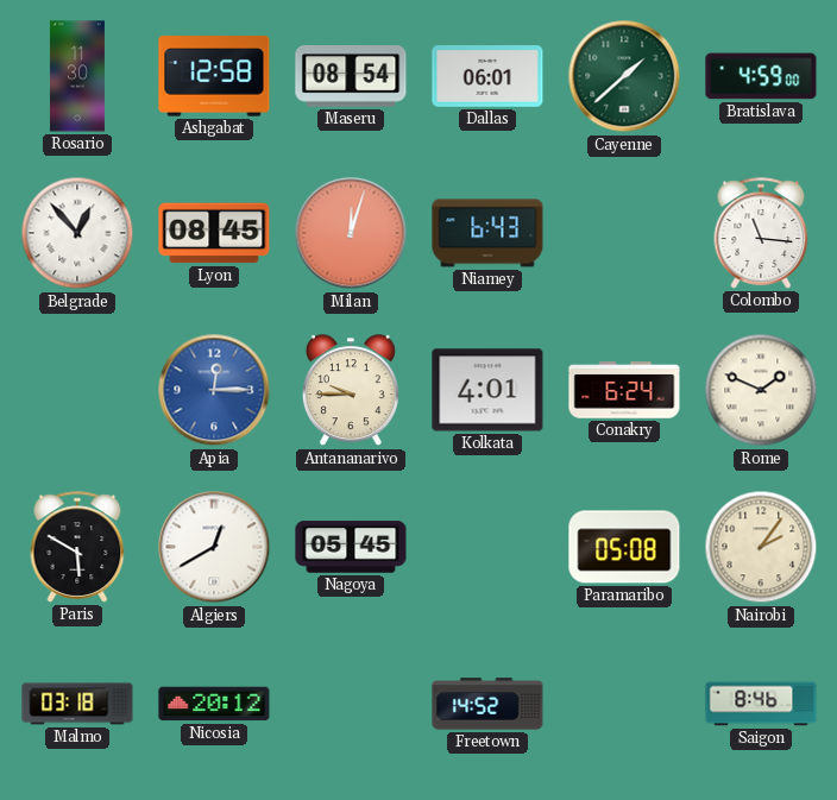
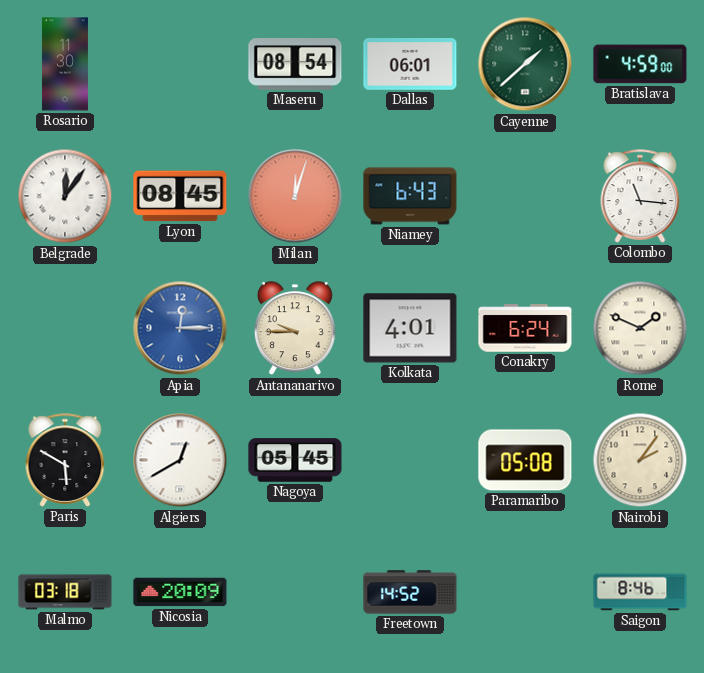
Ashgabat: 12:58 -> none
Belgrade: 12:53 -> 12:06
Nicosia: 20:12 -> 20:09
